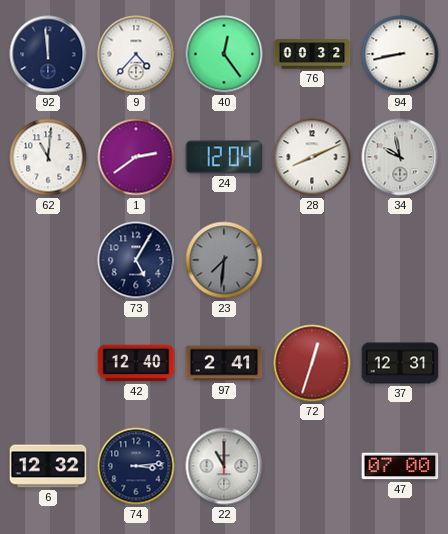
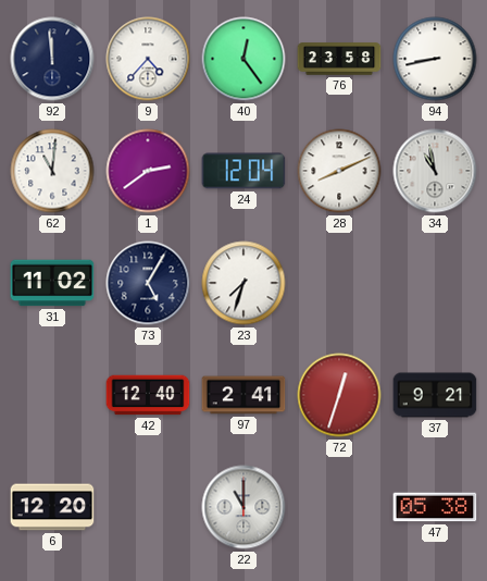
76: 00:32 -> 23:58
34: 9:58 -> 10:58
31: none -> 11:02
23: 7:31 -> 7:33
23 dial: grey -> white
37: 12:31 -> 9:21
6: 12:32 -> 12:20
74: 3:14 -> none
47: 07:00 -> 05:38
